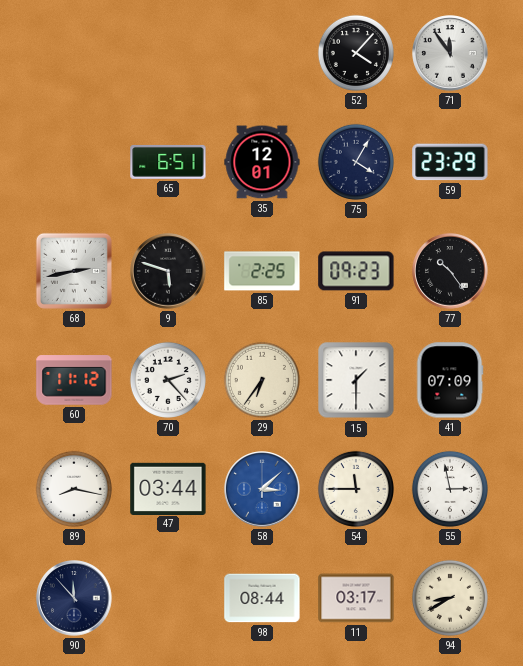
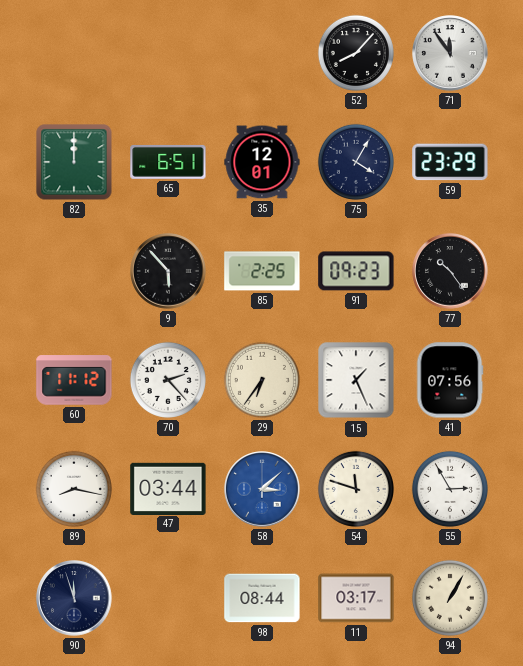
52: 4:07 -> 8:07
82: none -> 12:00
68: 2:43 -> none
9: 5:48 -> 5:53
15: 1:30 -> 1:26
41: 07:09 -> 07:56
54: 11:45 -> 11:48
55: 2:58 -> 2:55
90: 11:53 -> 11:57
94: 8:40 -> 1:05
